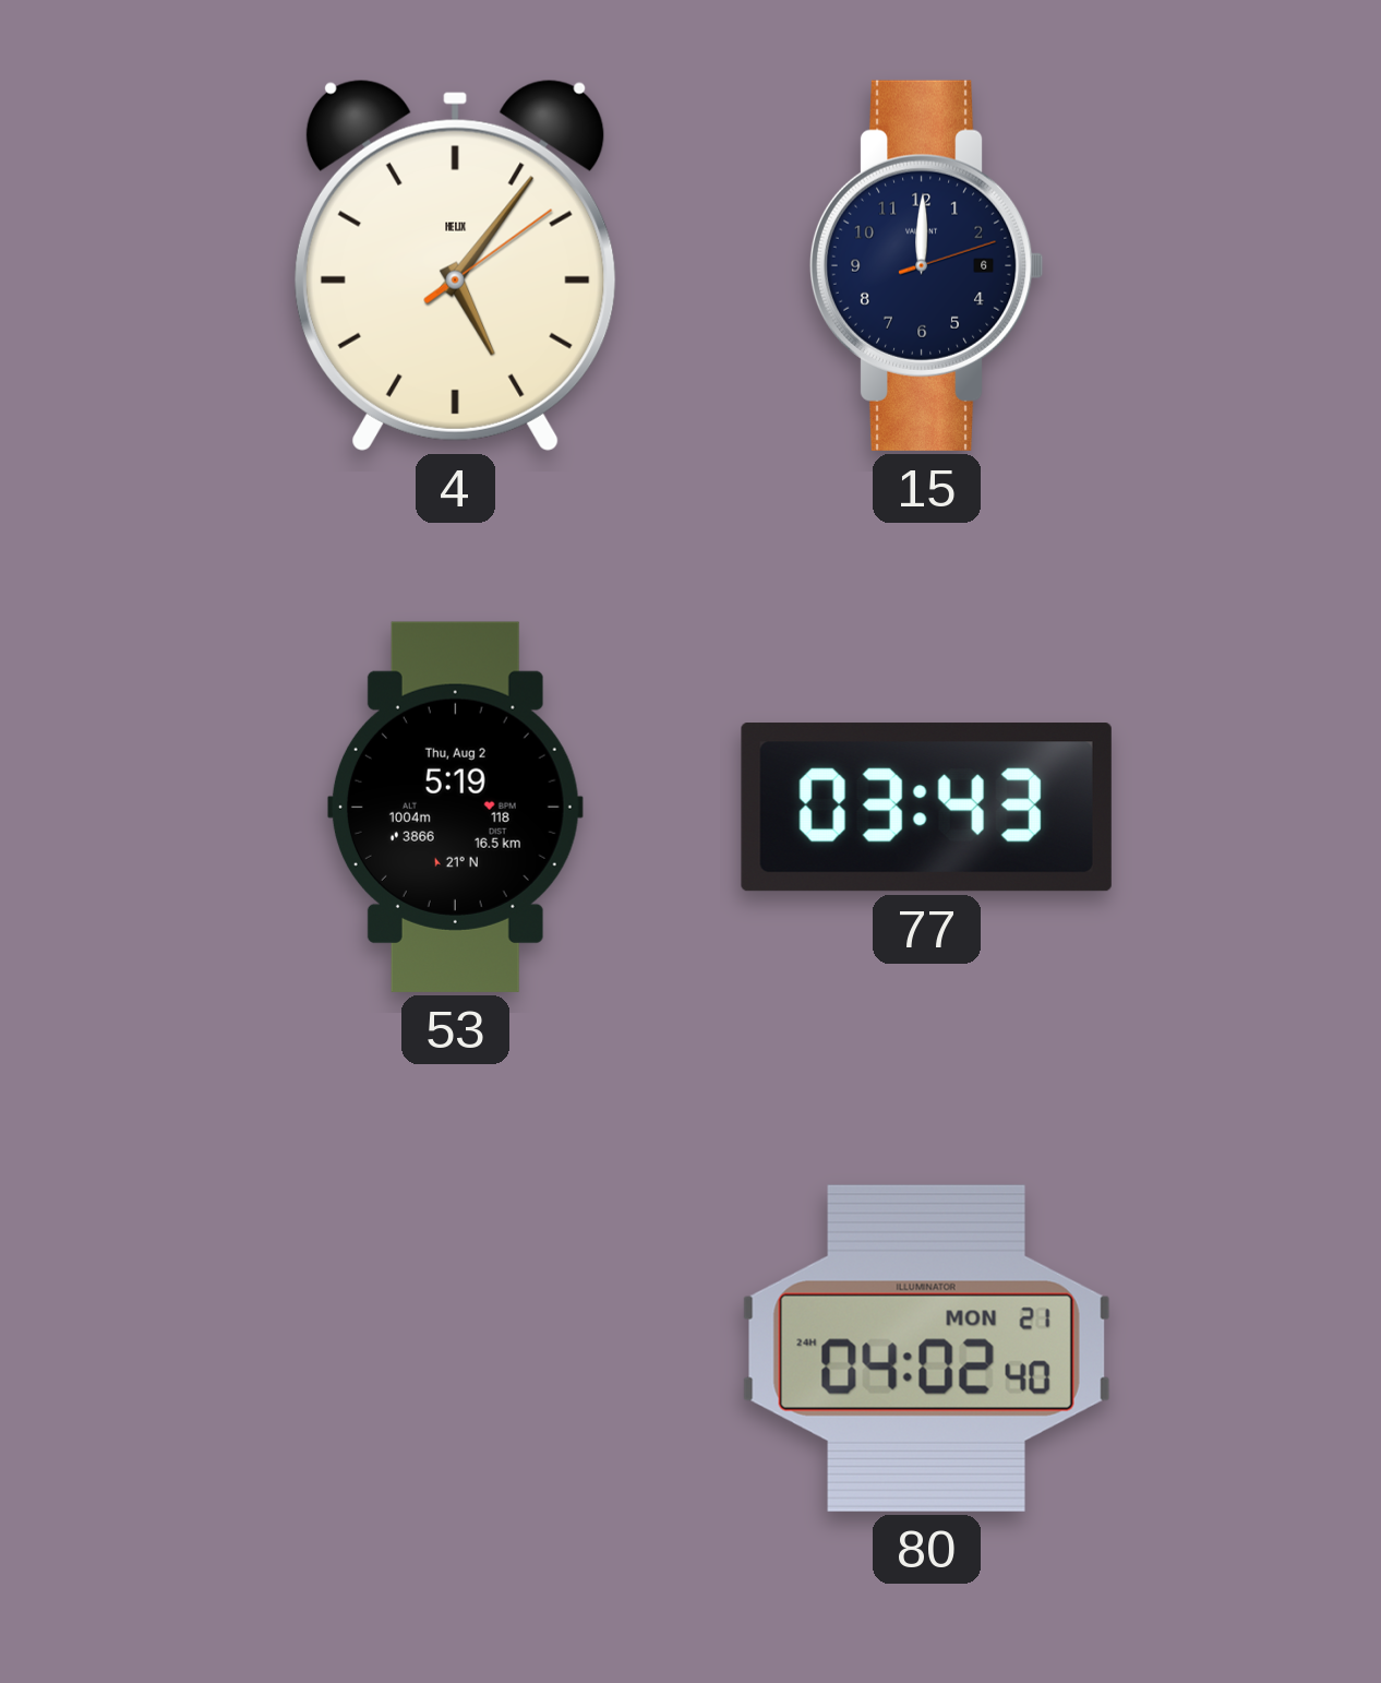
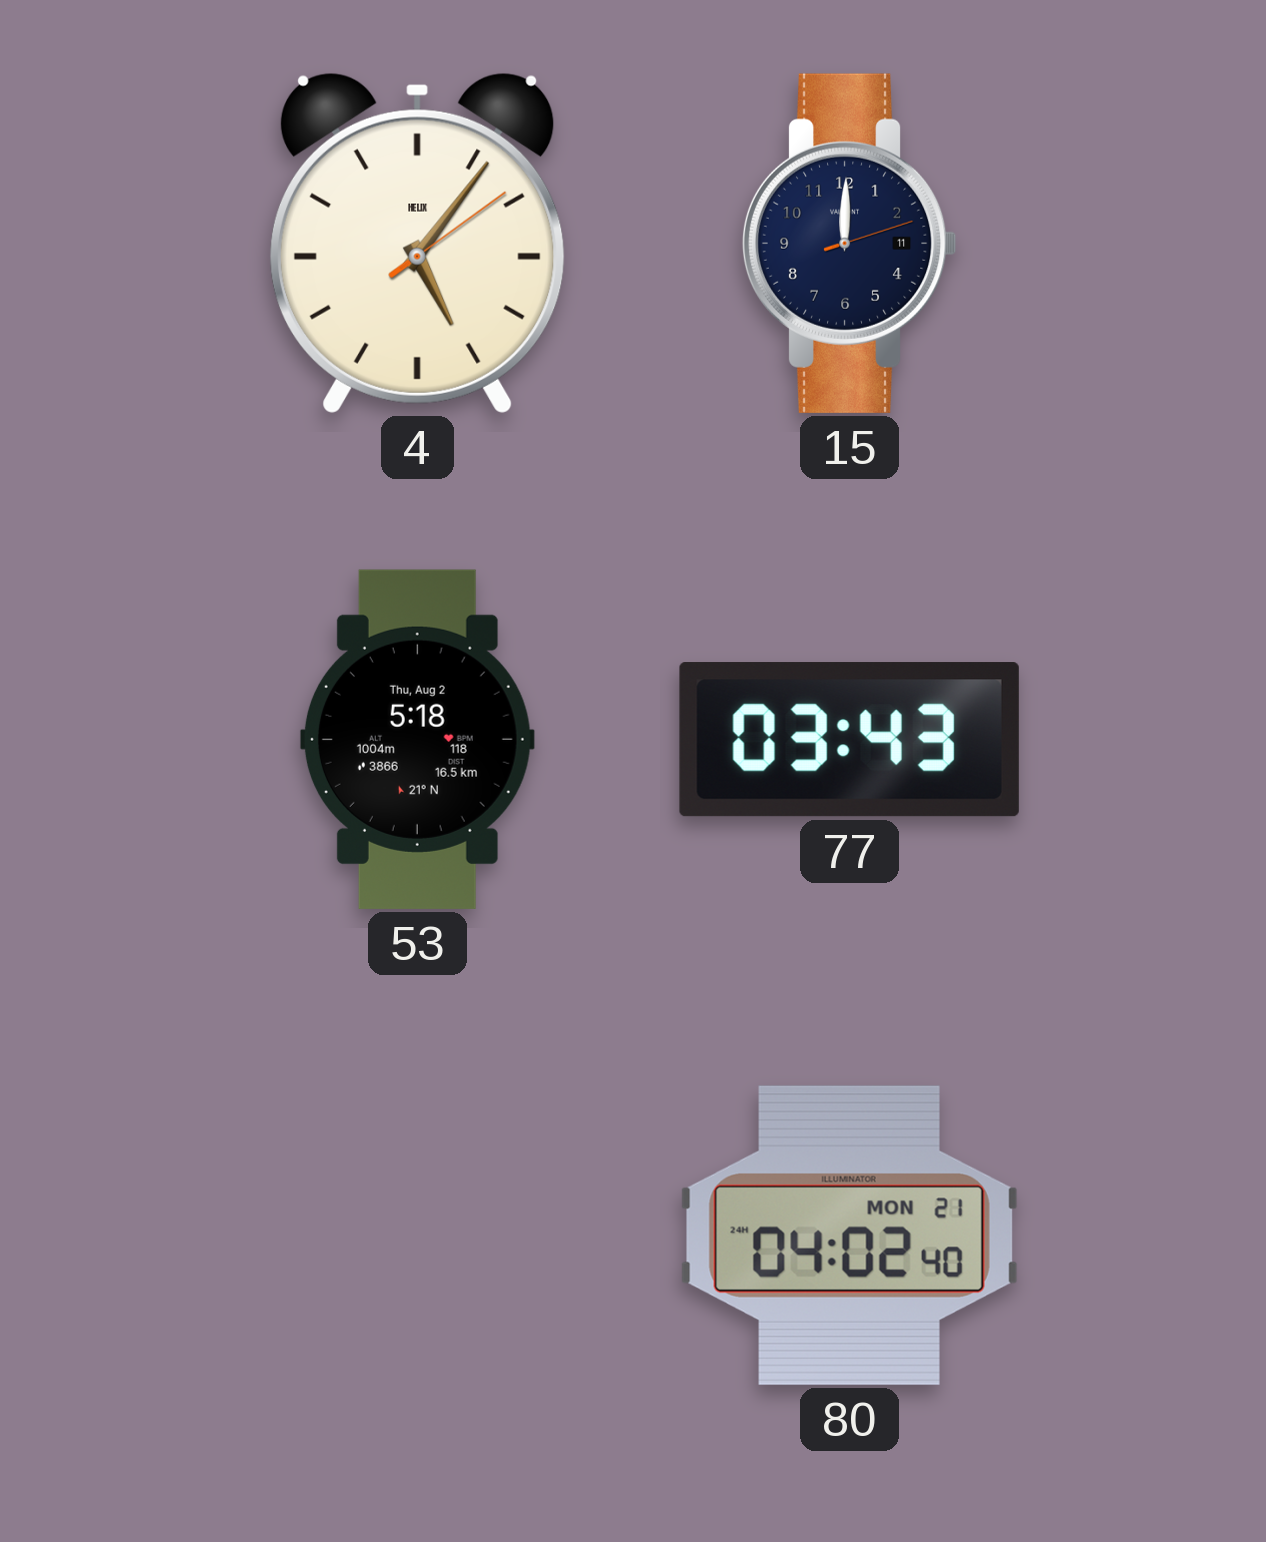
15 date: 6 -> 11
53: 5:19 -> 5:18
